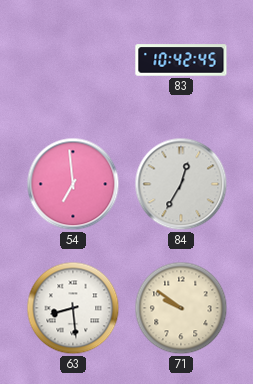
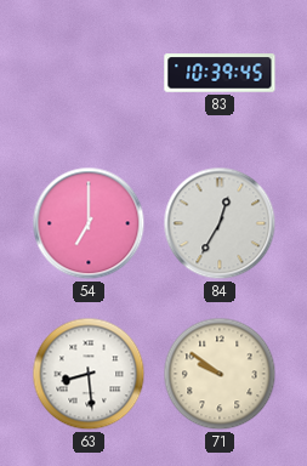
83: 10:42 -> 10:39
54: 6:59 -> 7:00
